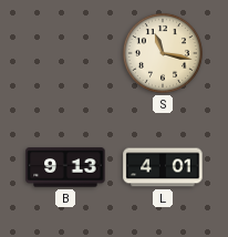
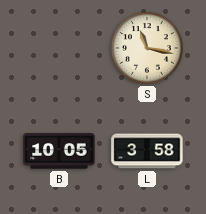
B: 9:13 -> 10:05
L: 4:01 -> 3:58
